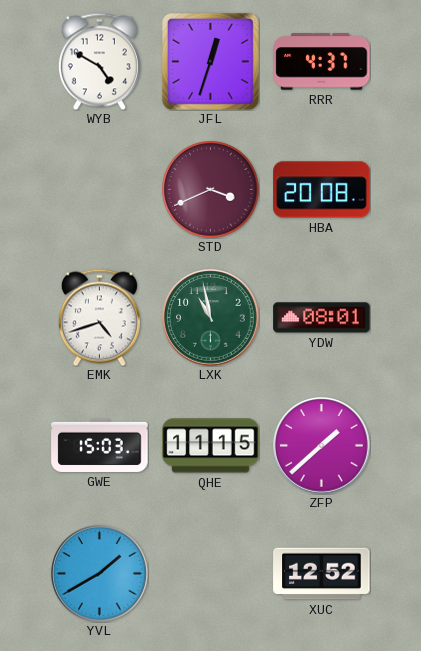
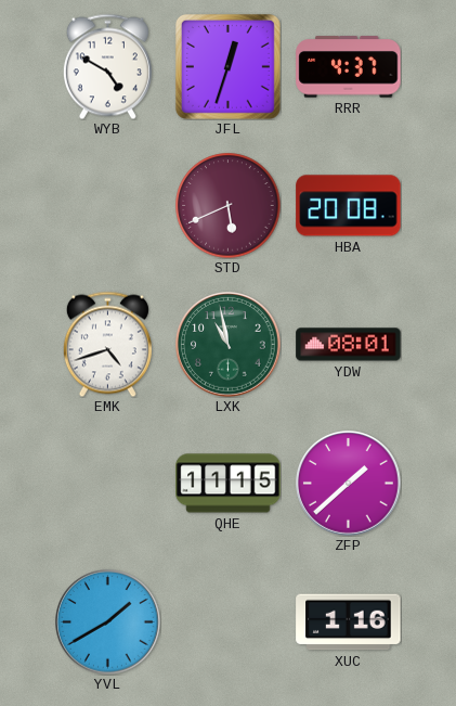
STD: 3:41 -> 5:41
GWE: 15:03 -> none
XUC: 12:52 -> 1:16
